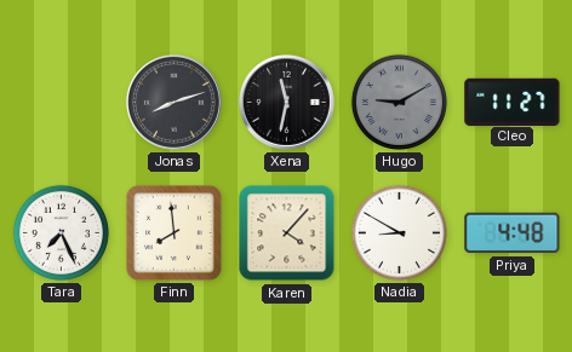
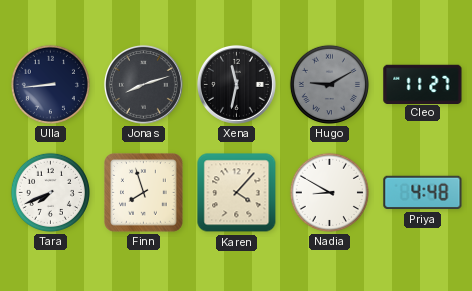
Ulla: none -> 8:44
Tara: 7:26 -> 7:41
Finn: 7:59 -> 7:57
